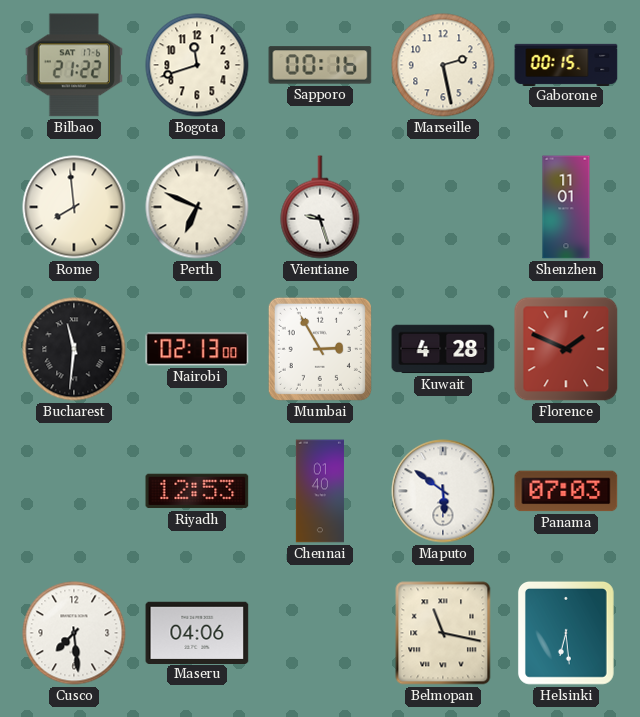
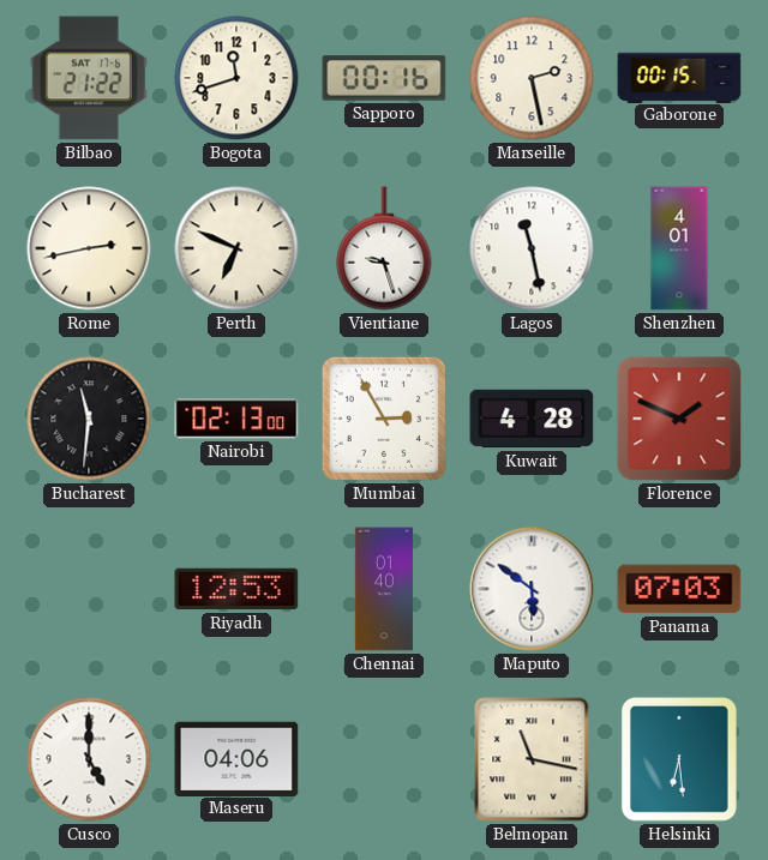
Rome: 7:59 -> 2:43
Lagos: none -> 11:28
Shenzhen: 11:01 -> 4:01
Cusco: 7:29 -> 5:00
